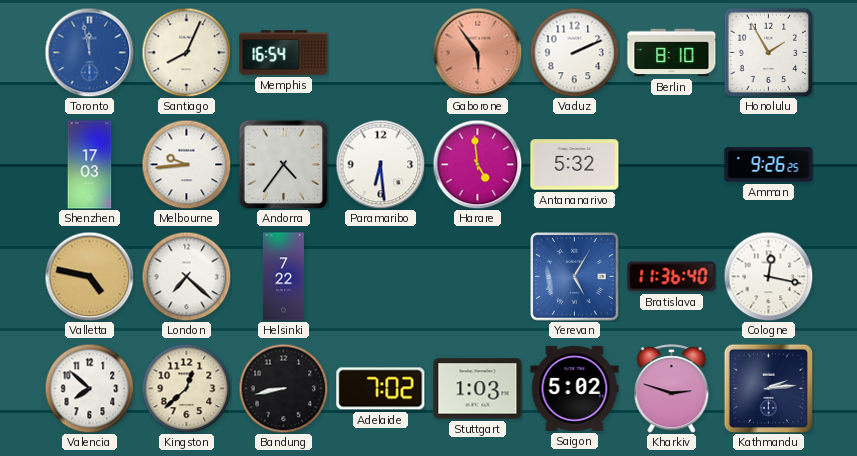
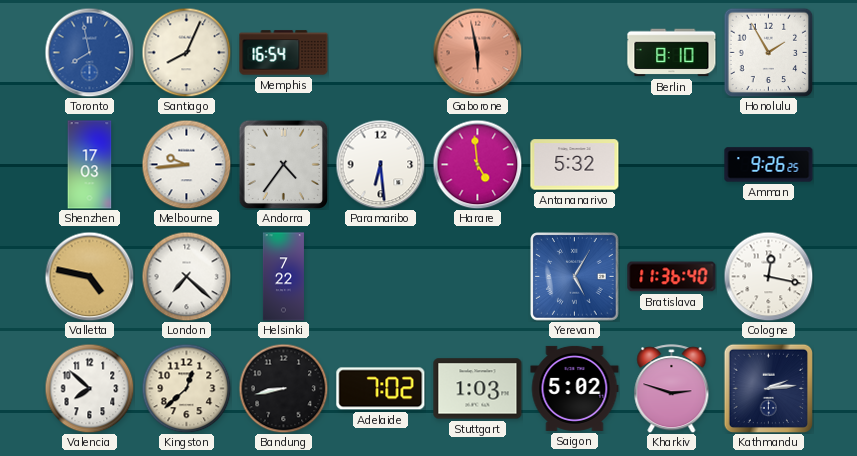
Toronto: 11:58 -> 7:58
Gaborone: 5:54 -> 5:58
Vaduz: 2:11 -> none
